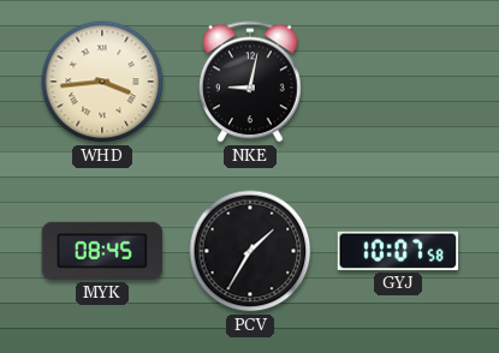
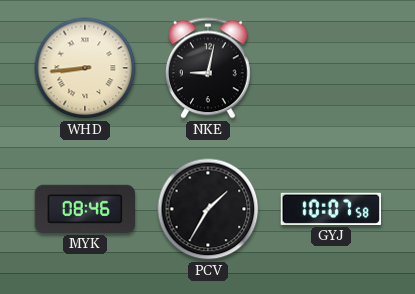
WHD: 3:44 -> 8:44
MYK: 08:45 -> 08:46
